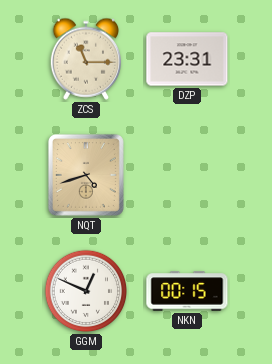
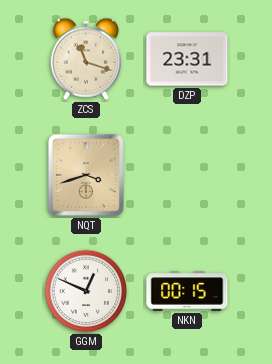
ZCS: 11:15 -> 11:18
NQT: 4:42 -> 3:42
